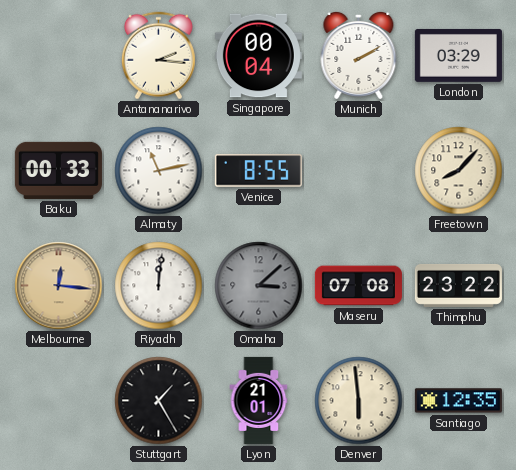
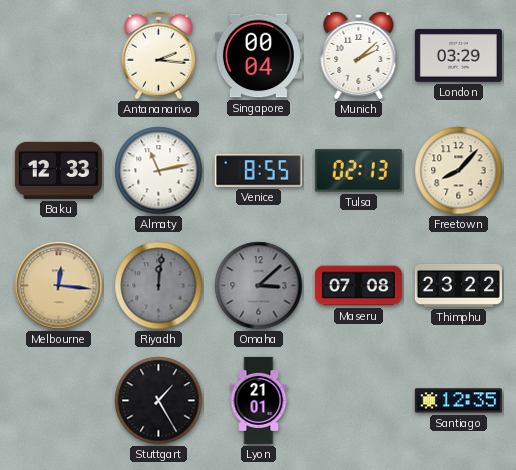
Munich: 2:10 -> 2:08
Baku: 00:33 -> 12:33
Tulsa: none -> 02:13
Riyadh dial: white -> grey
Denver: 5:59 -> none
